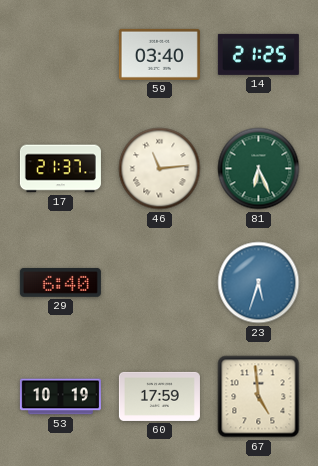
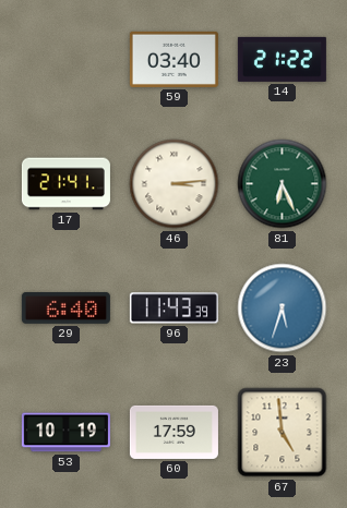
14: 21:25 -> 21:22
17: 21:37 -> 21:41
46: 11:14 -> 3:14
96: none -> 11:43
